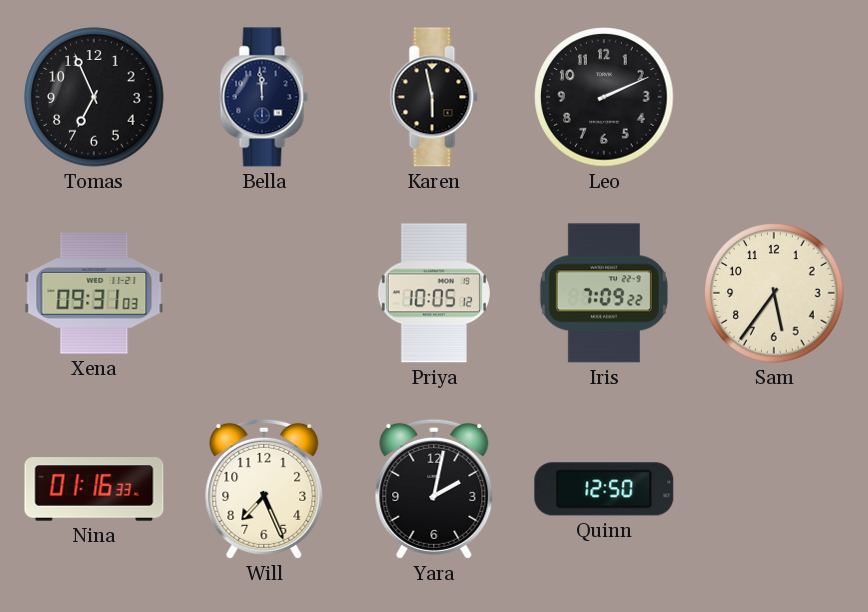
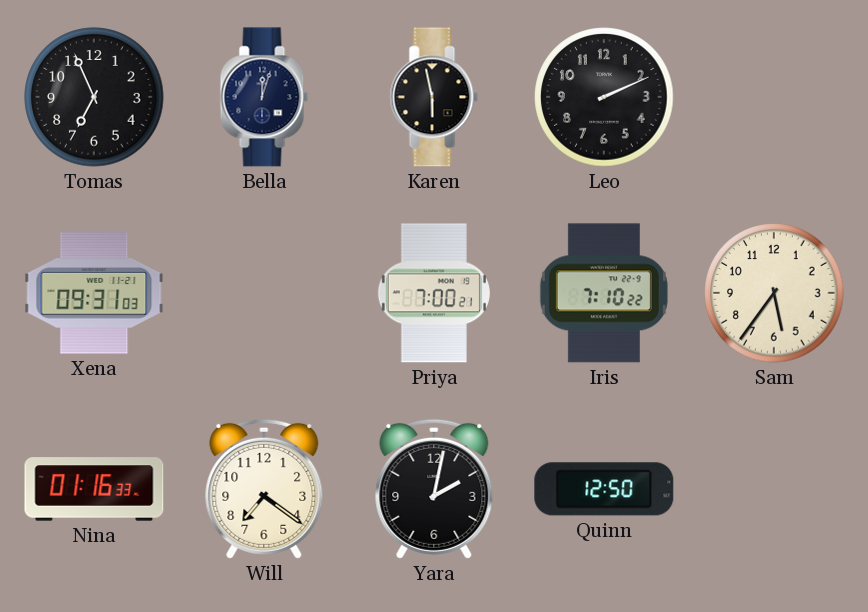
Bella: 11:59 -> 12:03
Priya: 10:05 -> 7:00
Iris: 7:09 -> 7:10
Will: 7:26 -> 7:21
